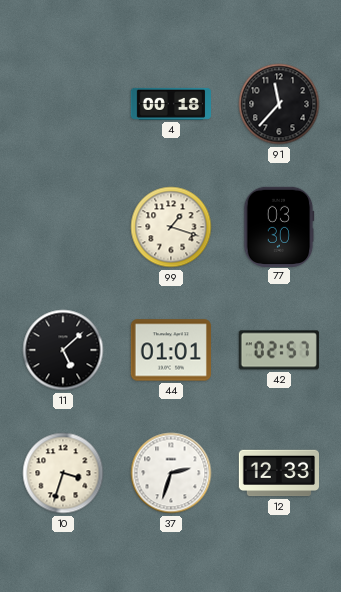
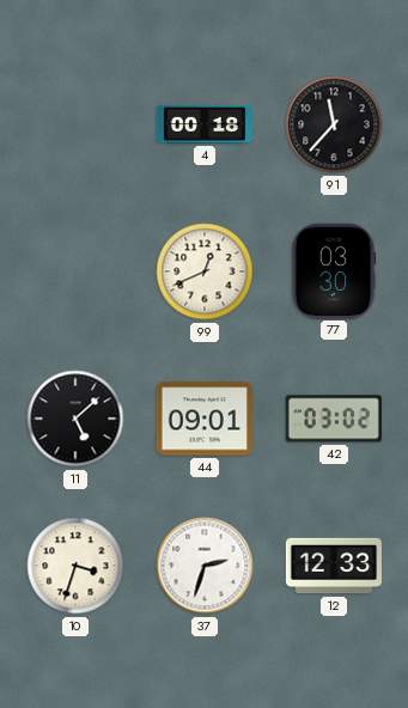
99: 1:18 -> 12:41
44: 01:01 -> 09:01
42: 02:57 -> 03:02
